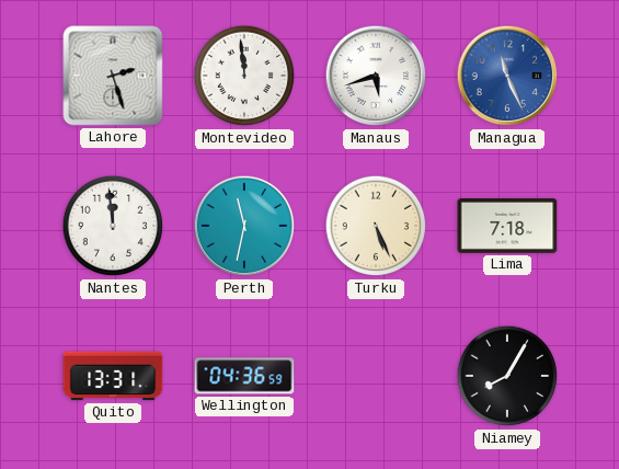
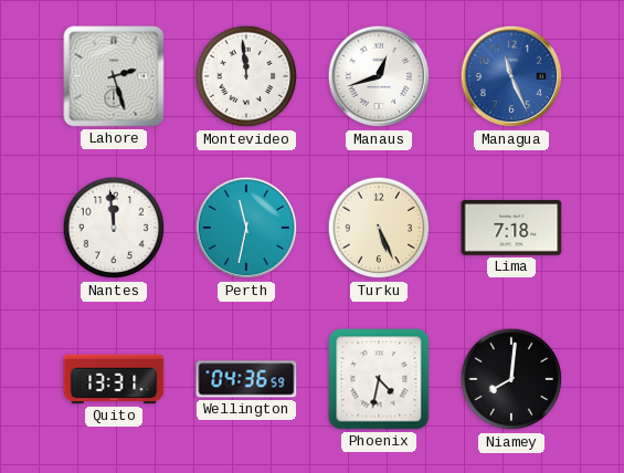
Manaus: 5:42 -> 12:42
Phoenix: none -> 4:32
Niamey: 8:05 -> 8:01
